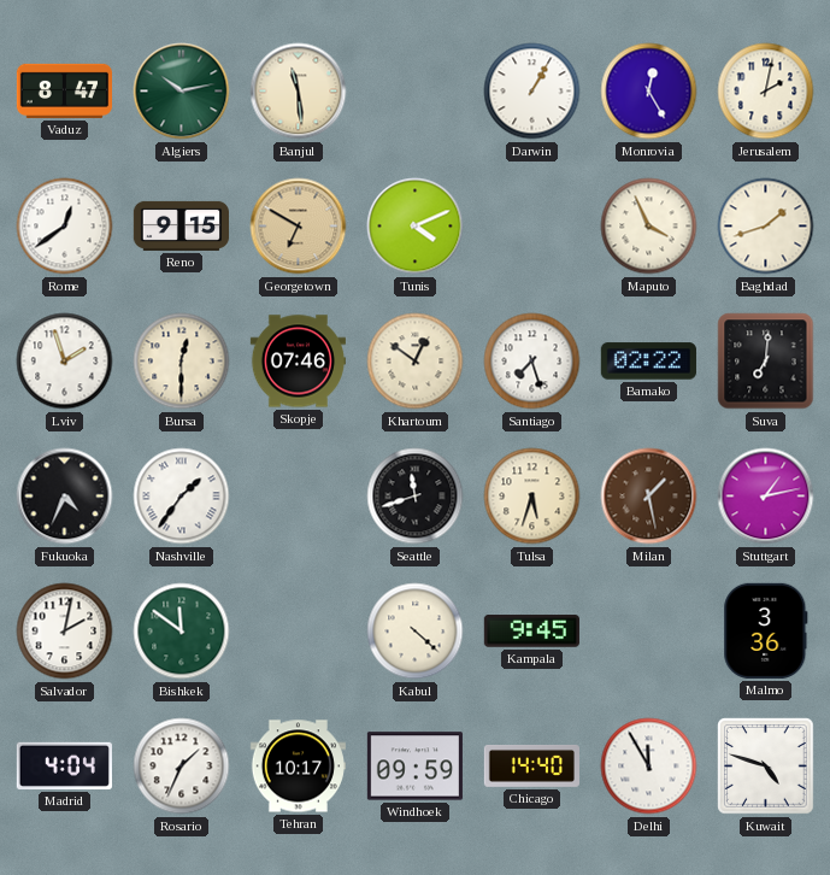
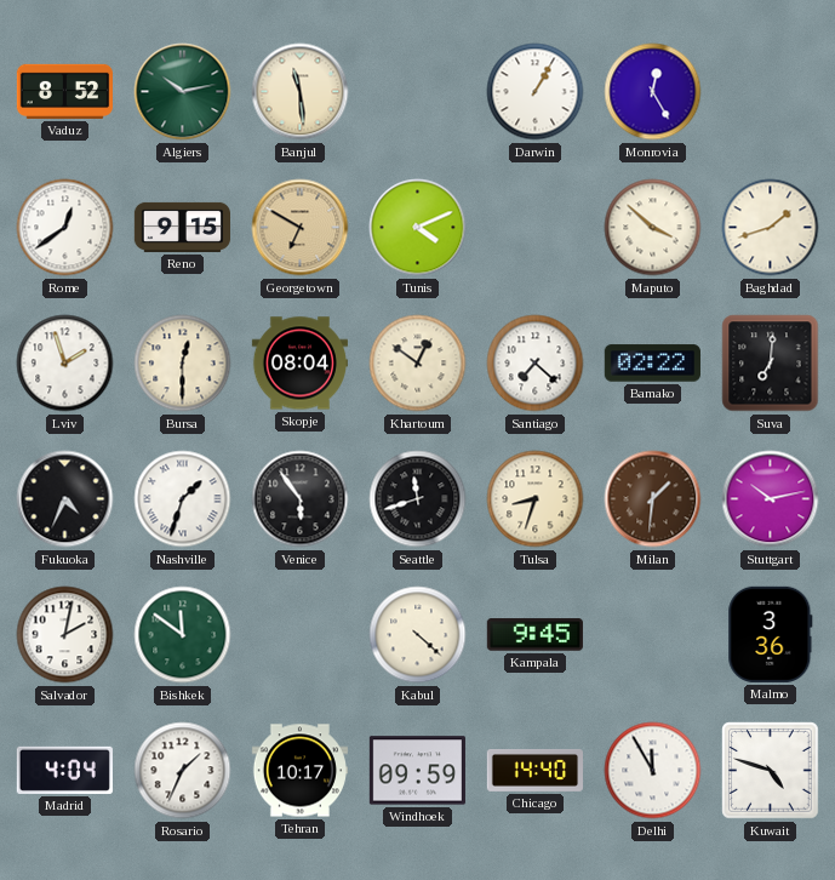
Vaduz: 8:47 -> 8:52
Jerusalem: 2:02 -> none
Maputo: 3:56 -> 3:52
Skopje: 07:46 -> 08:04
Santiago: 7:27 -> 7:22
Nashville: 1:36 -> 1:33
Venice: none -> 5:54
Tulsa: 5:33 -> 8:33
Milan: 1:28 -> 1:31
Stuttgart: 1:13 -> 10:13
